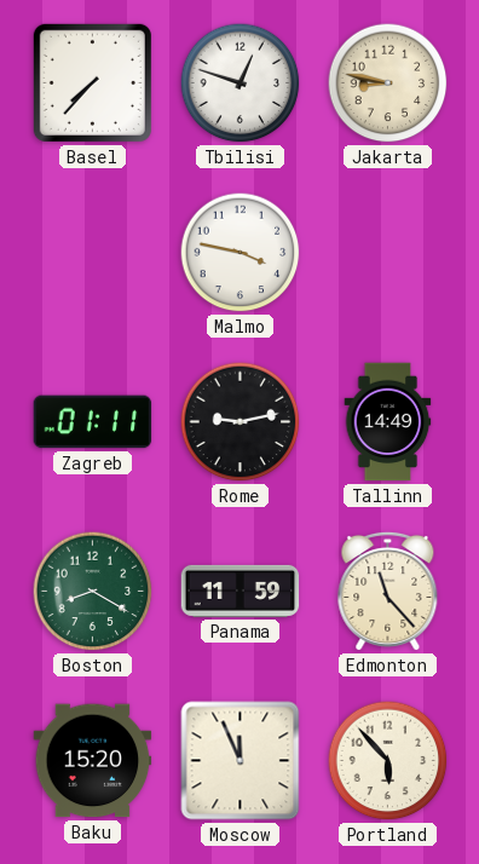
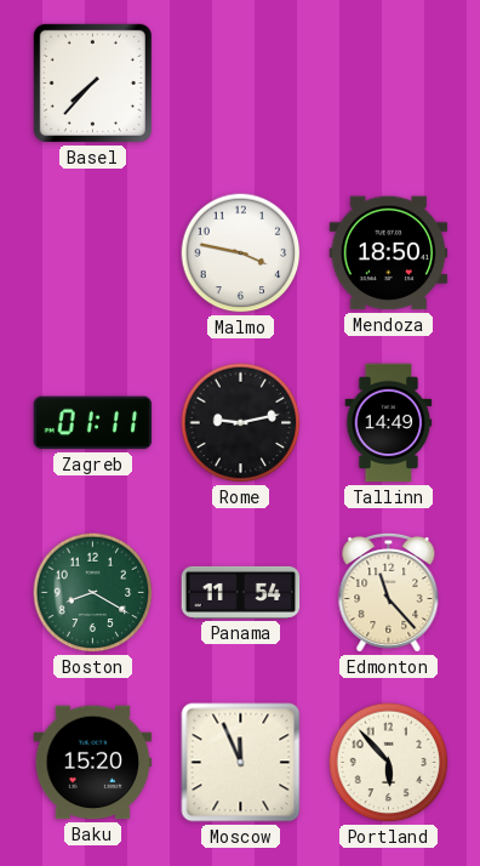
Tbilisi: 12:48 -> none
Jakarta: 8:47 -> none
Mendoza: none -> 18:50
Panama: 11:59 -> 11:54
